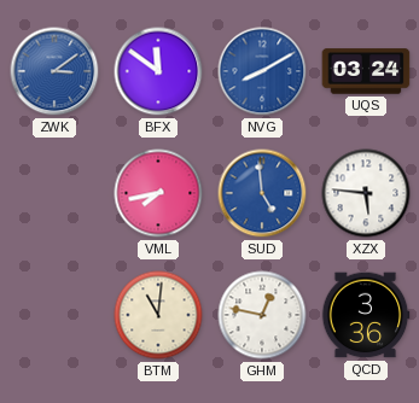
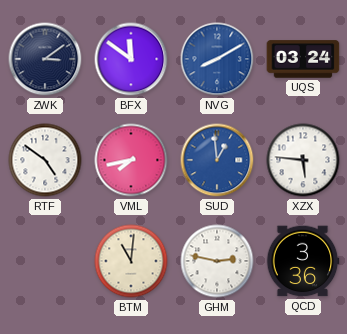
ZWK dial: blue -> navy
RTF: none -> 4:51
SUD: 4:59 -> 12:59
GHM: 12:47 -> 2:47
